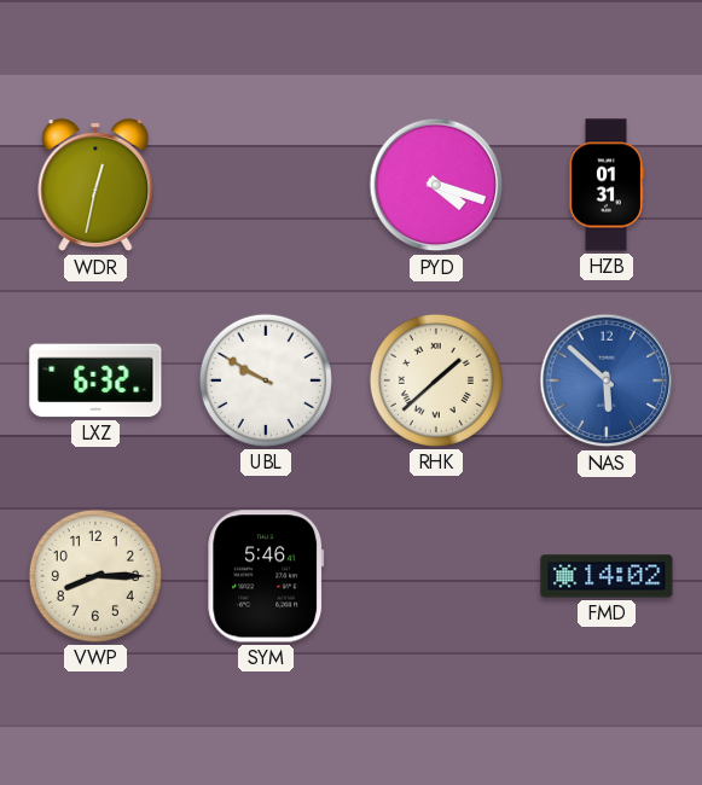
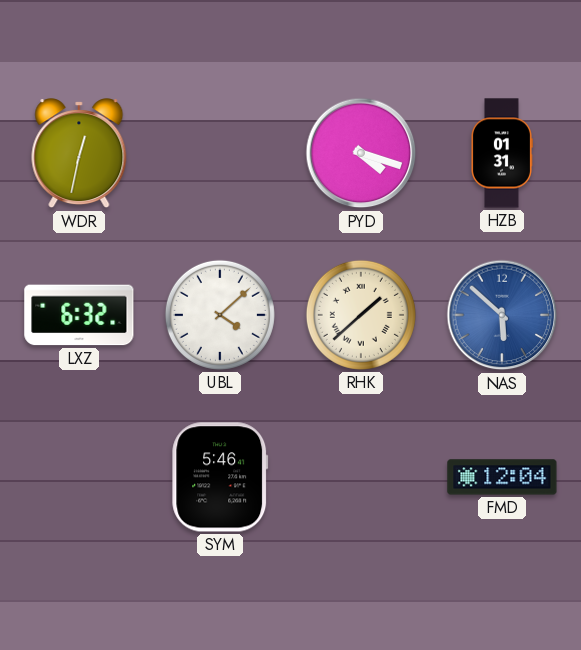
UBL: 9:50 -> 4:08
VWP: 8:15 -> none
FMD: 14:02 -> 12:04
